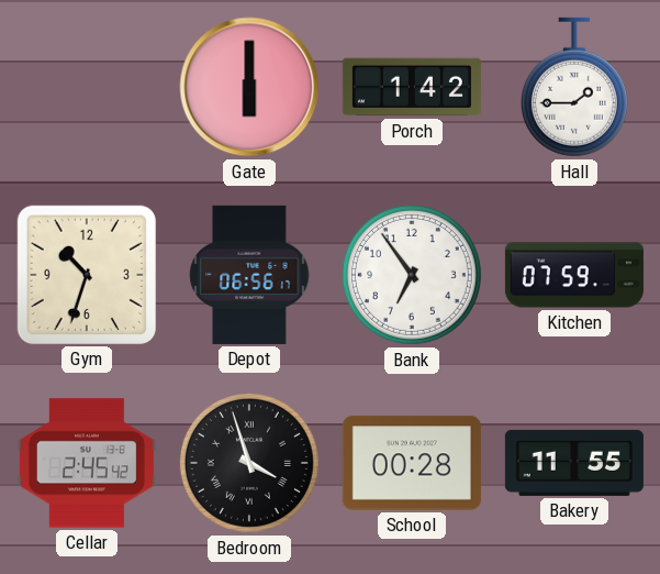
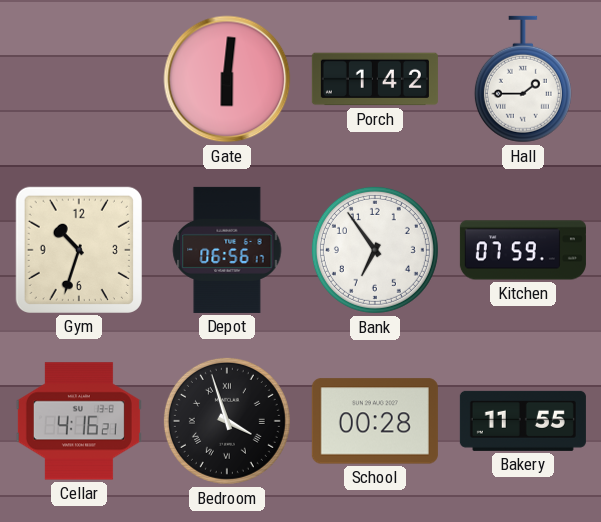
Gate: 6:00 -> 6:01
Cellar: 2:45 -> 4:16
